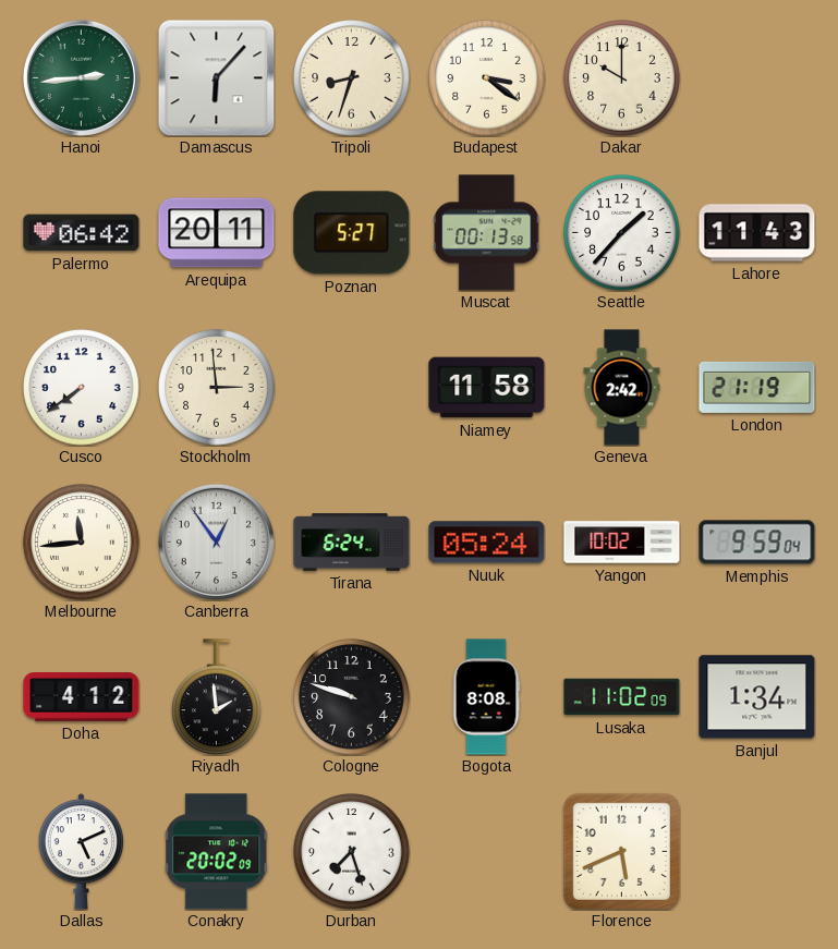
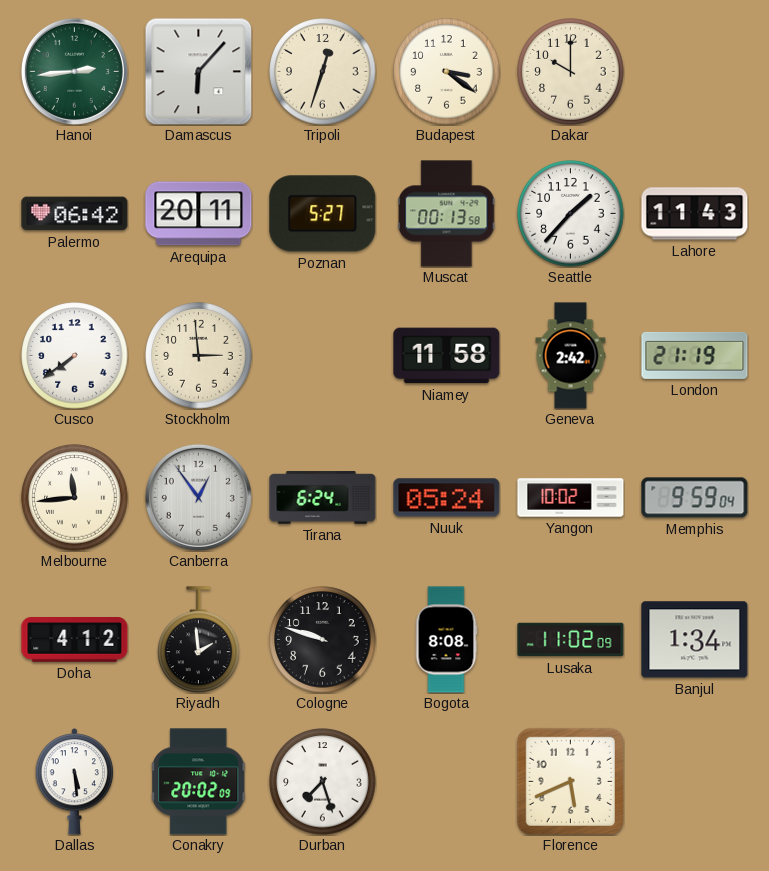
Tripoli: 8:33 -> 12:33
Dallas: 5:11 -> 5:29
